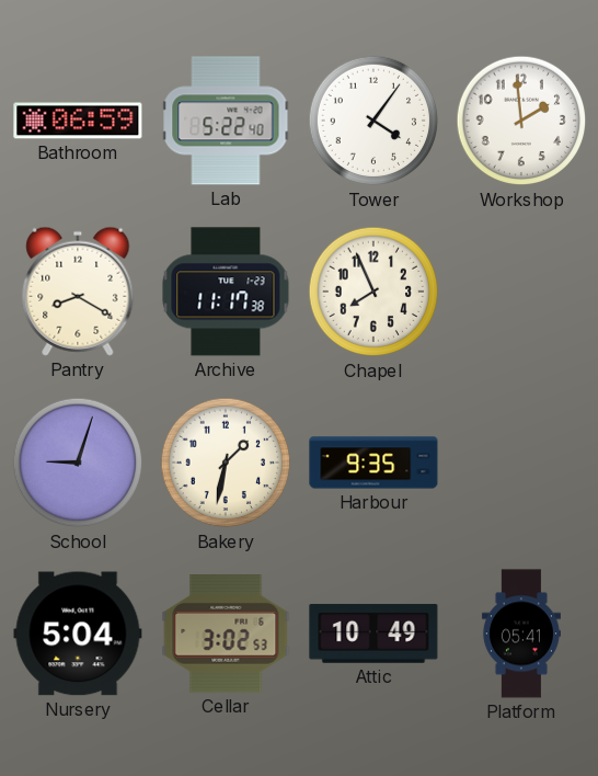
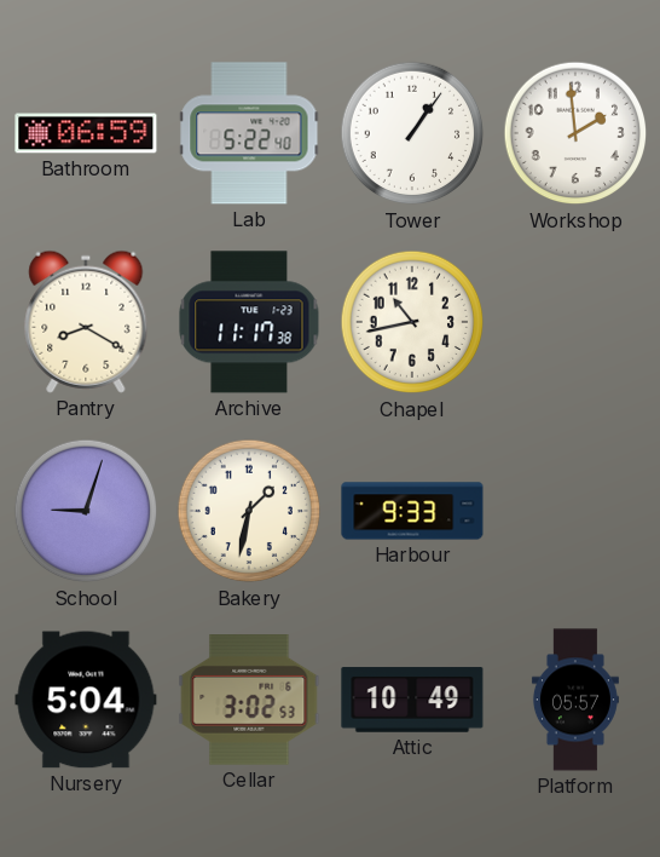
Tower: 4:06 -> 1:06
Chapel: 7:56 -> 10:43
Harbour: 9:35 -> 9:33
Platform: 05:41 -> 05:57
